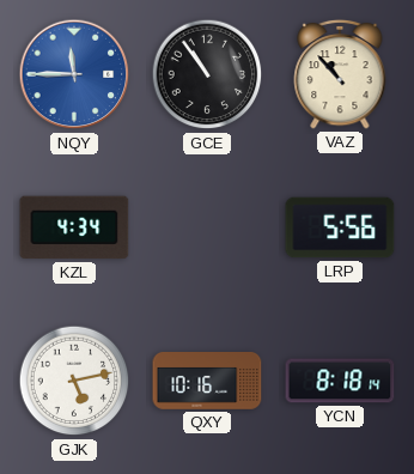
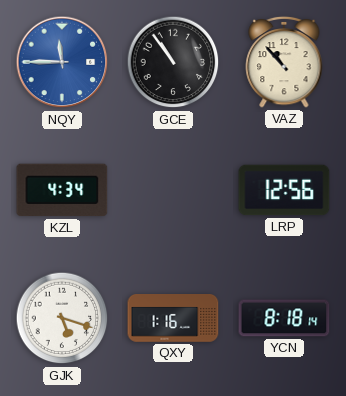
LRP: 5:56 -> 12:56
GJK: 5:13 -> 5:18
QXY: 10:16 -> 1:16
